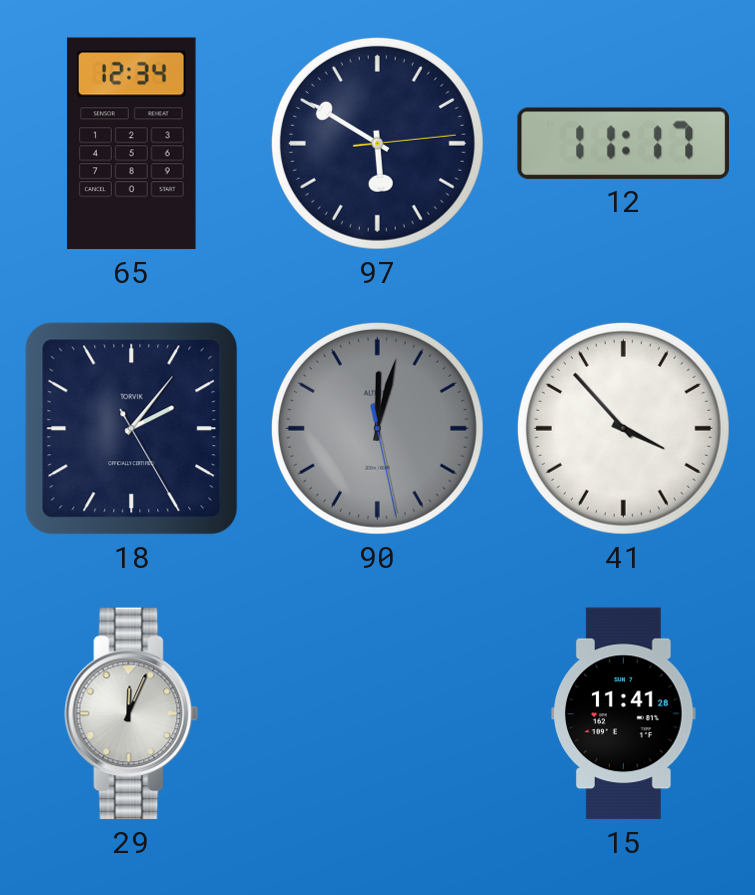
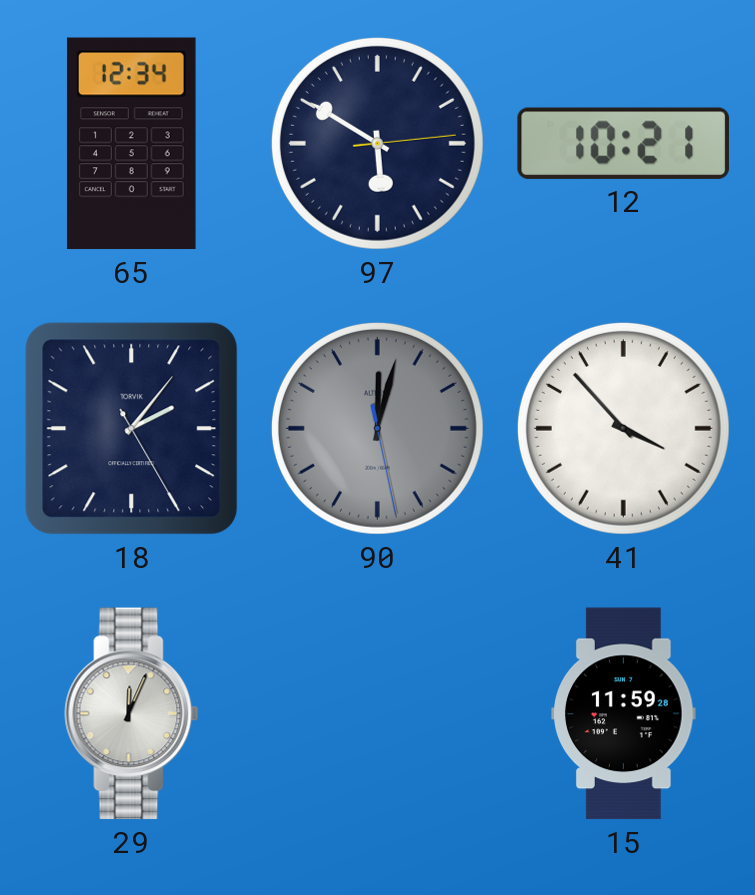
12: 11:17 -> 10:21
15: 11:41 -> 11:59
